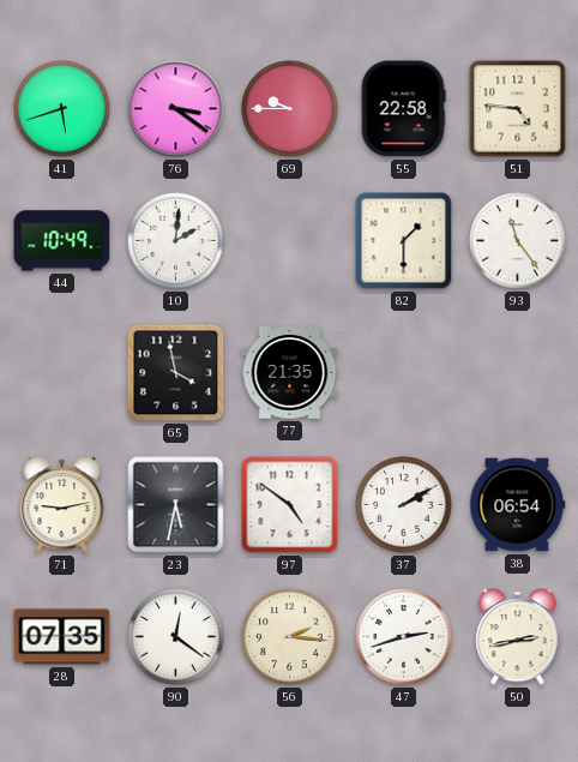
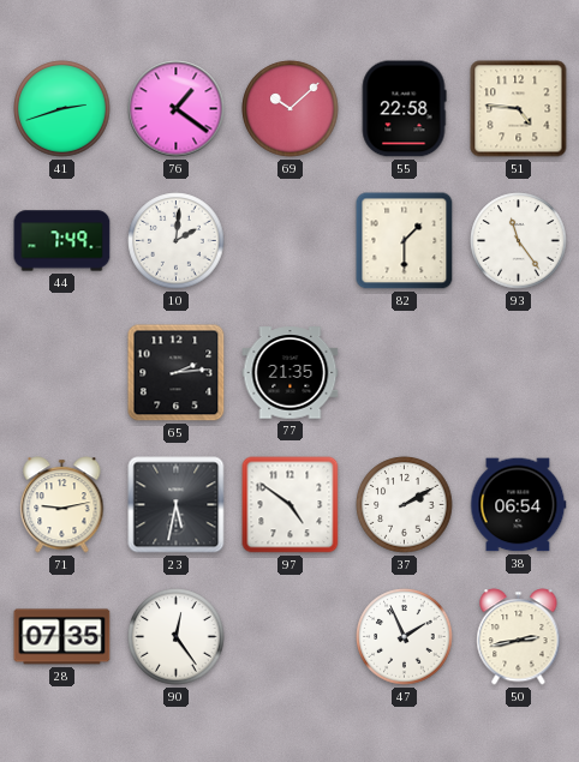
41: 5:42 -> 2:42
76: 3:21 -> 1:21
69: 9:45 -> 10:08
44: 10:49 -> 7:49
65: 3:58 -> 2:14
90: 12:21 -> 12:24
56: 2:16 -> none
47: 2:42 -> 1:56
